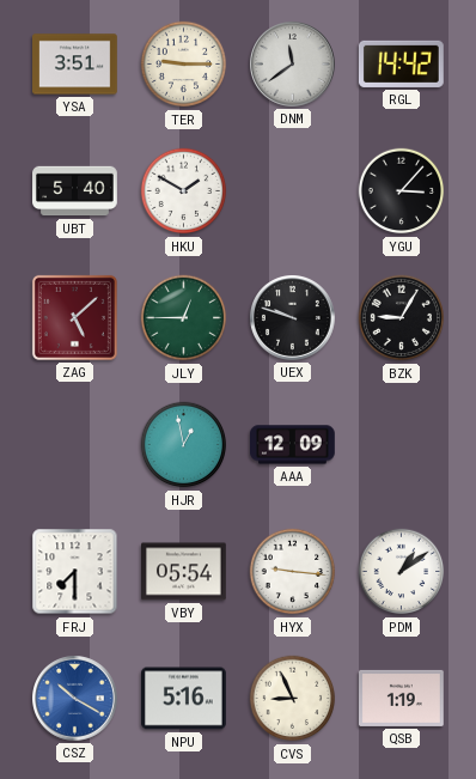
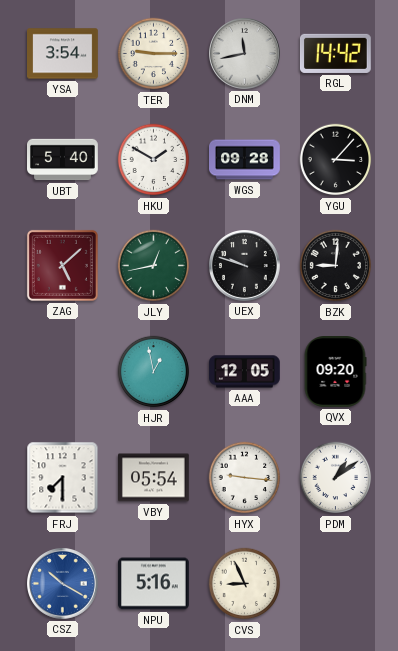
YSA: 3:51 -> 3:54
DNM: 11:39 -> 11:43
WGS: none -> 09:28
JLY: 12:45 -> 12:43
BZK: 9:05 -> 9:01
AAA: 12:09 -> 12:05
QVX: none -> 09:20
QSB: 1:19 -> none
